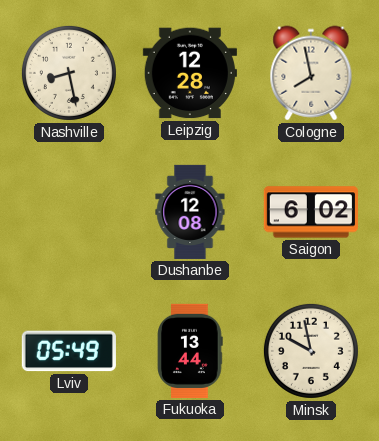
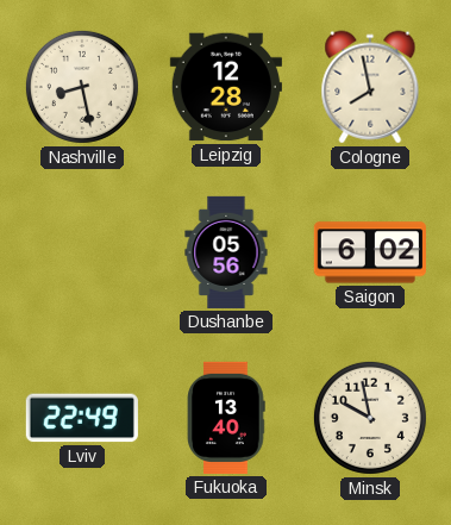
Dushanbe: 12:08 -> 05:56
Lviv: 05:49 -> 22:49
Fukuoka: 13:44 -> 13:40
